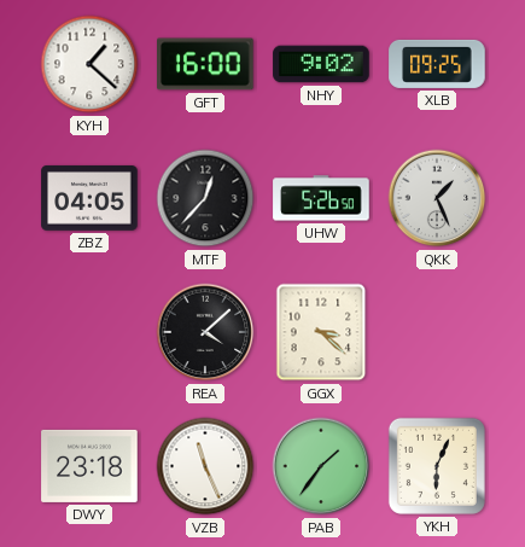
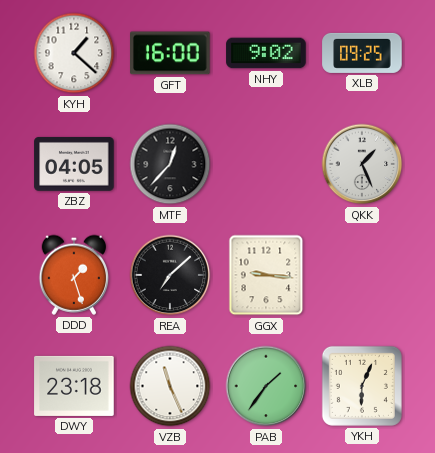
UHW: 5:26 -> none
DDD: none -> 1:27
REA: 4:08 -> 7:08
GGX: 3:22 -> 9:16
